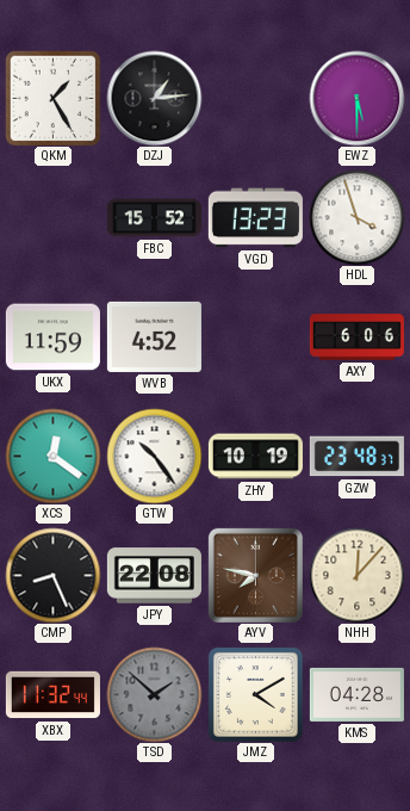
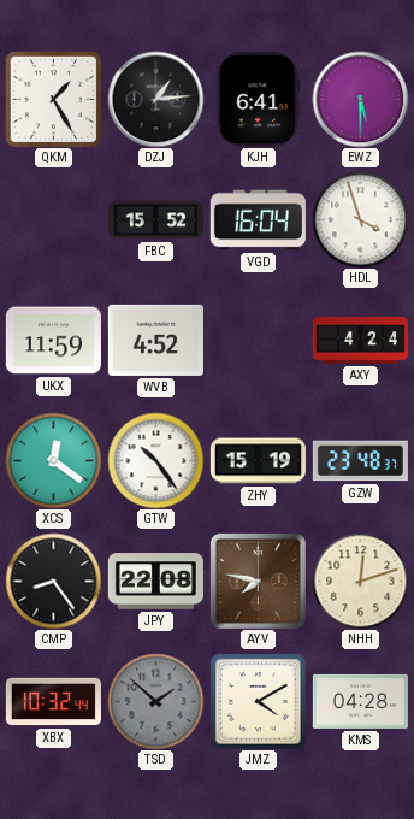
KJH: none -> 6:41
VGD: 13:23 -> 16:04
AXY: 6:06 -> 4:24
ZHY: 10:19 -> 15:19
CMP: 8:26 -> 8:24
NHH: 12:07 -> 12:12
XBX: 11:32 -> 10:32
